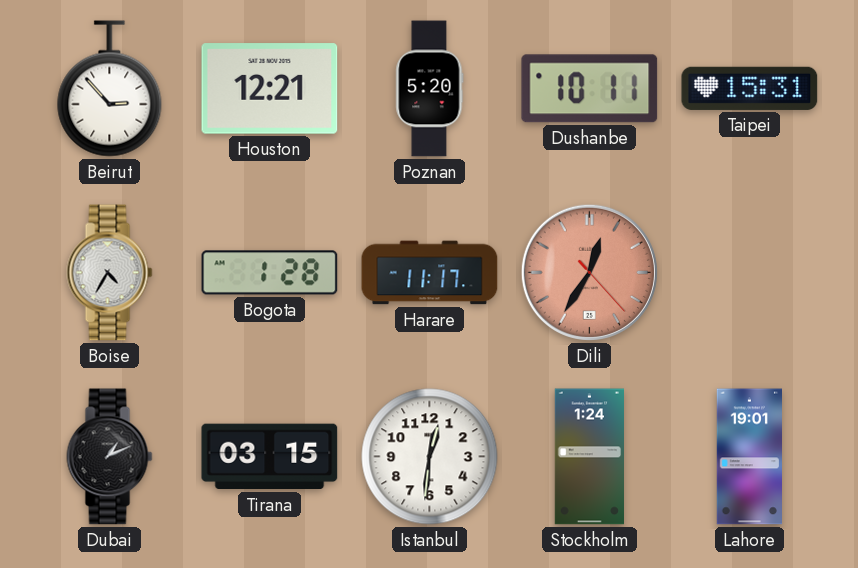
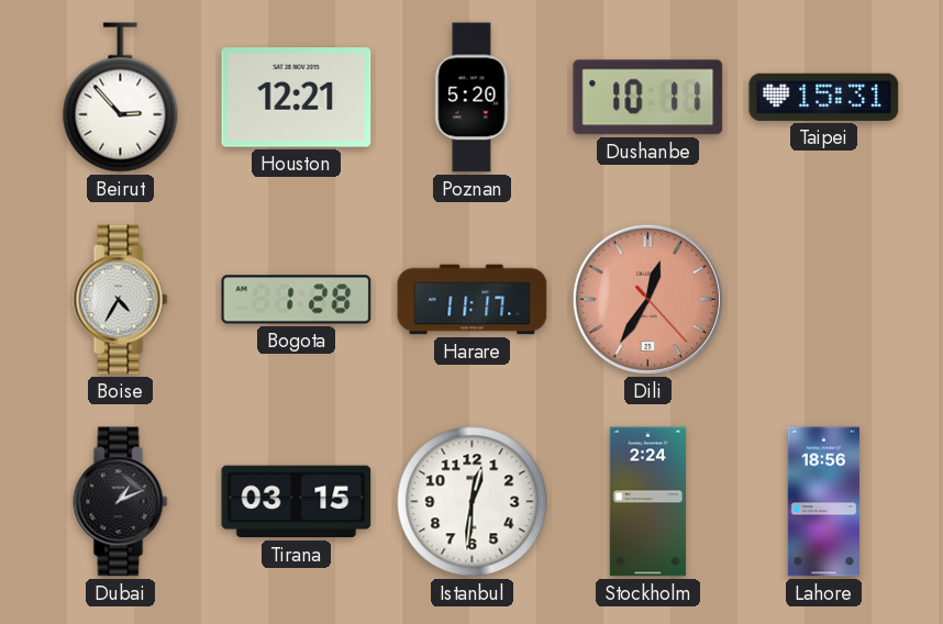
Stockholm: 1:24 -> 2:24
Lahore: 19:01 -> 18:56
